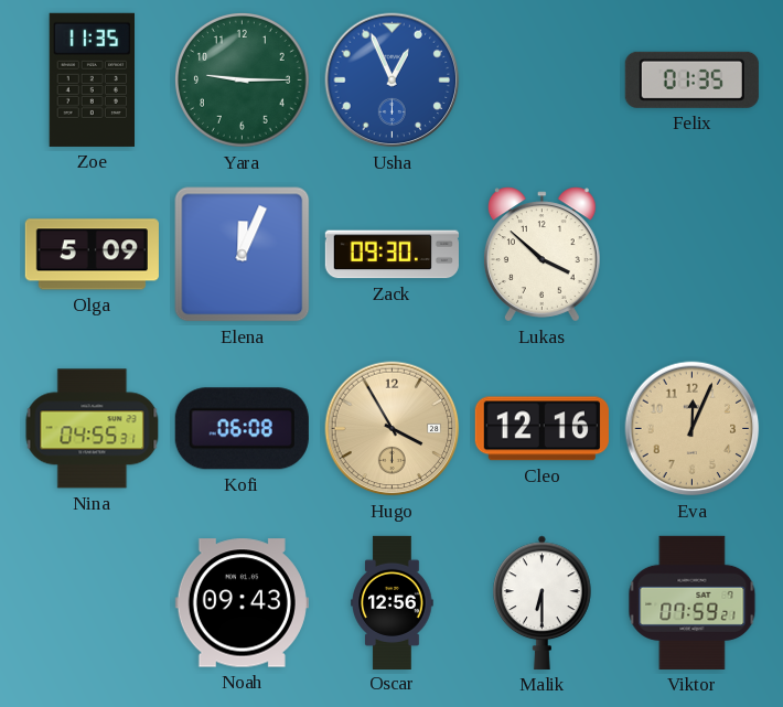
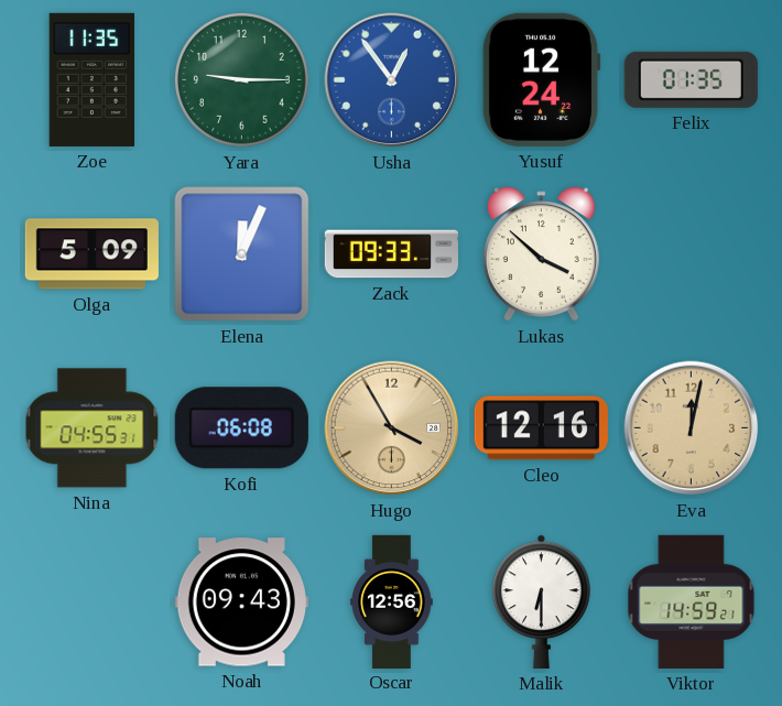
Usha: 12:56 -> 12:54
Yusuf: none -> 12:24
Zack: 09:30 -> 09:33
Eva: 12:04 -> 12:02
Viktor: 07:59 -> 14:59
